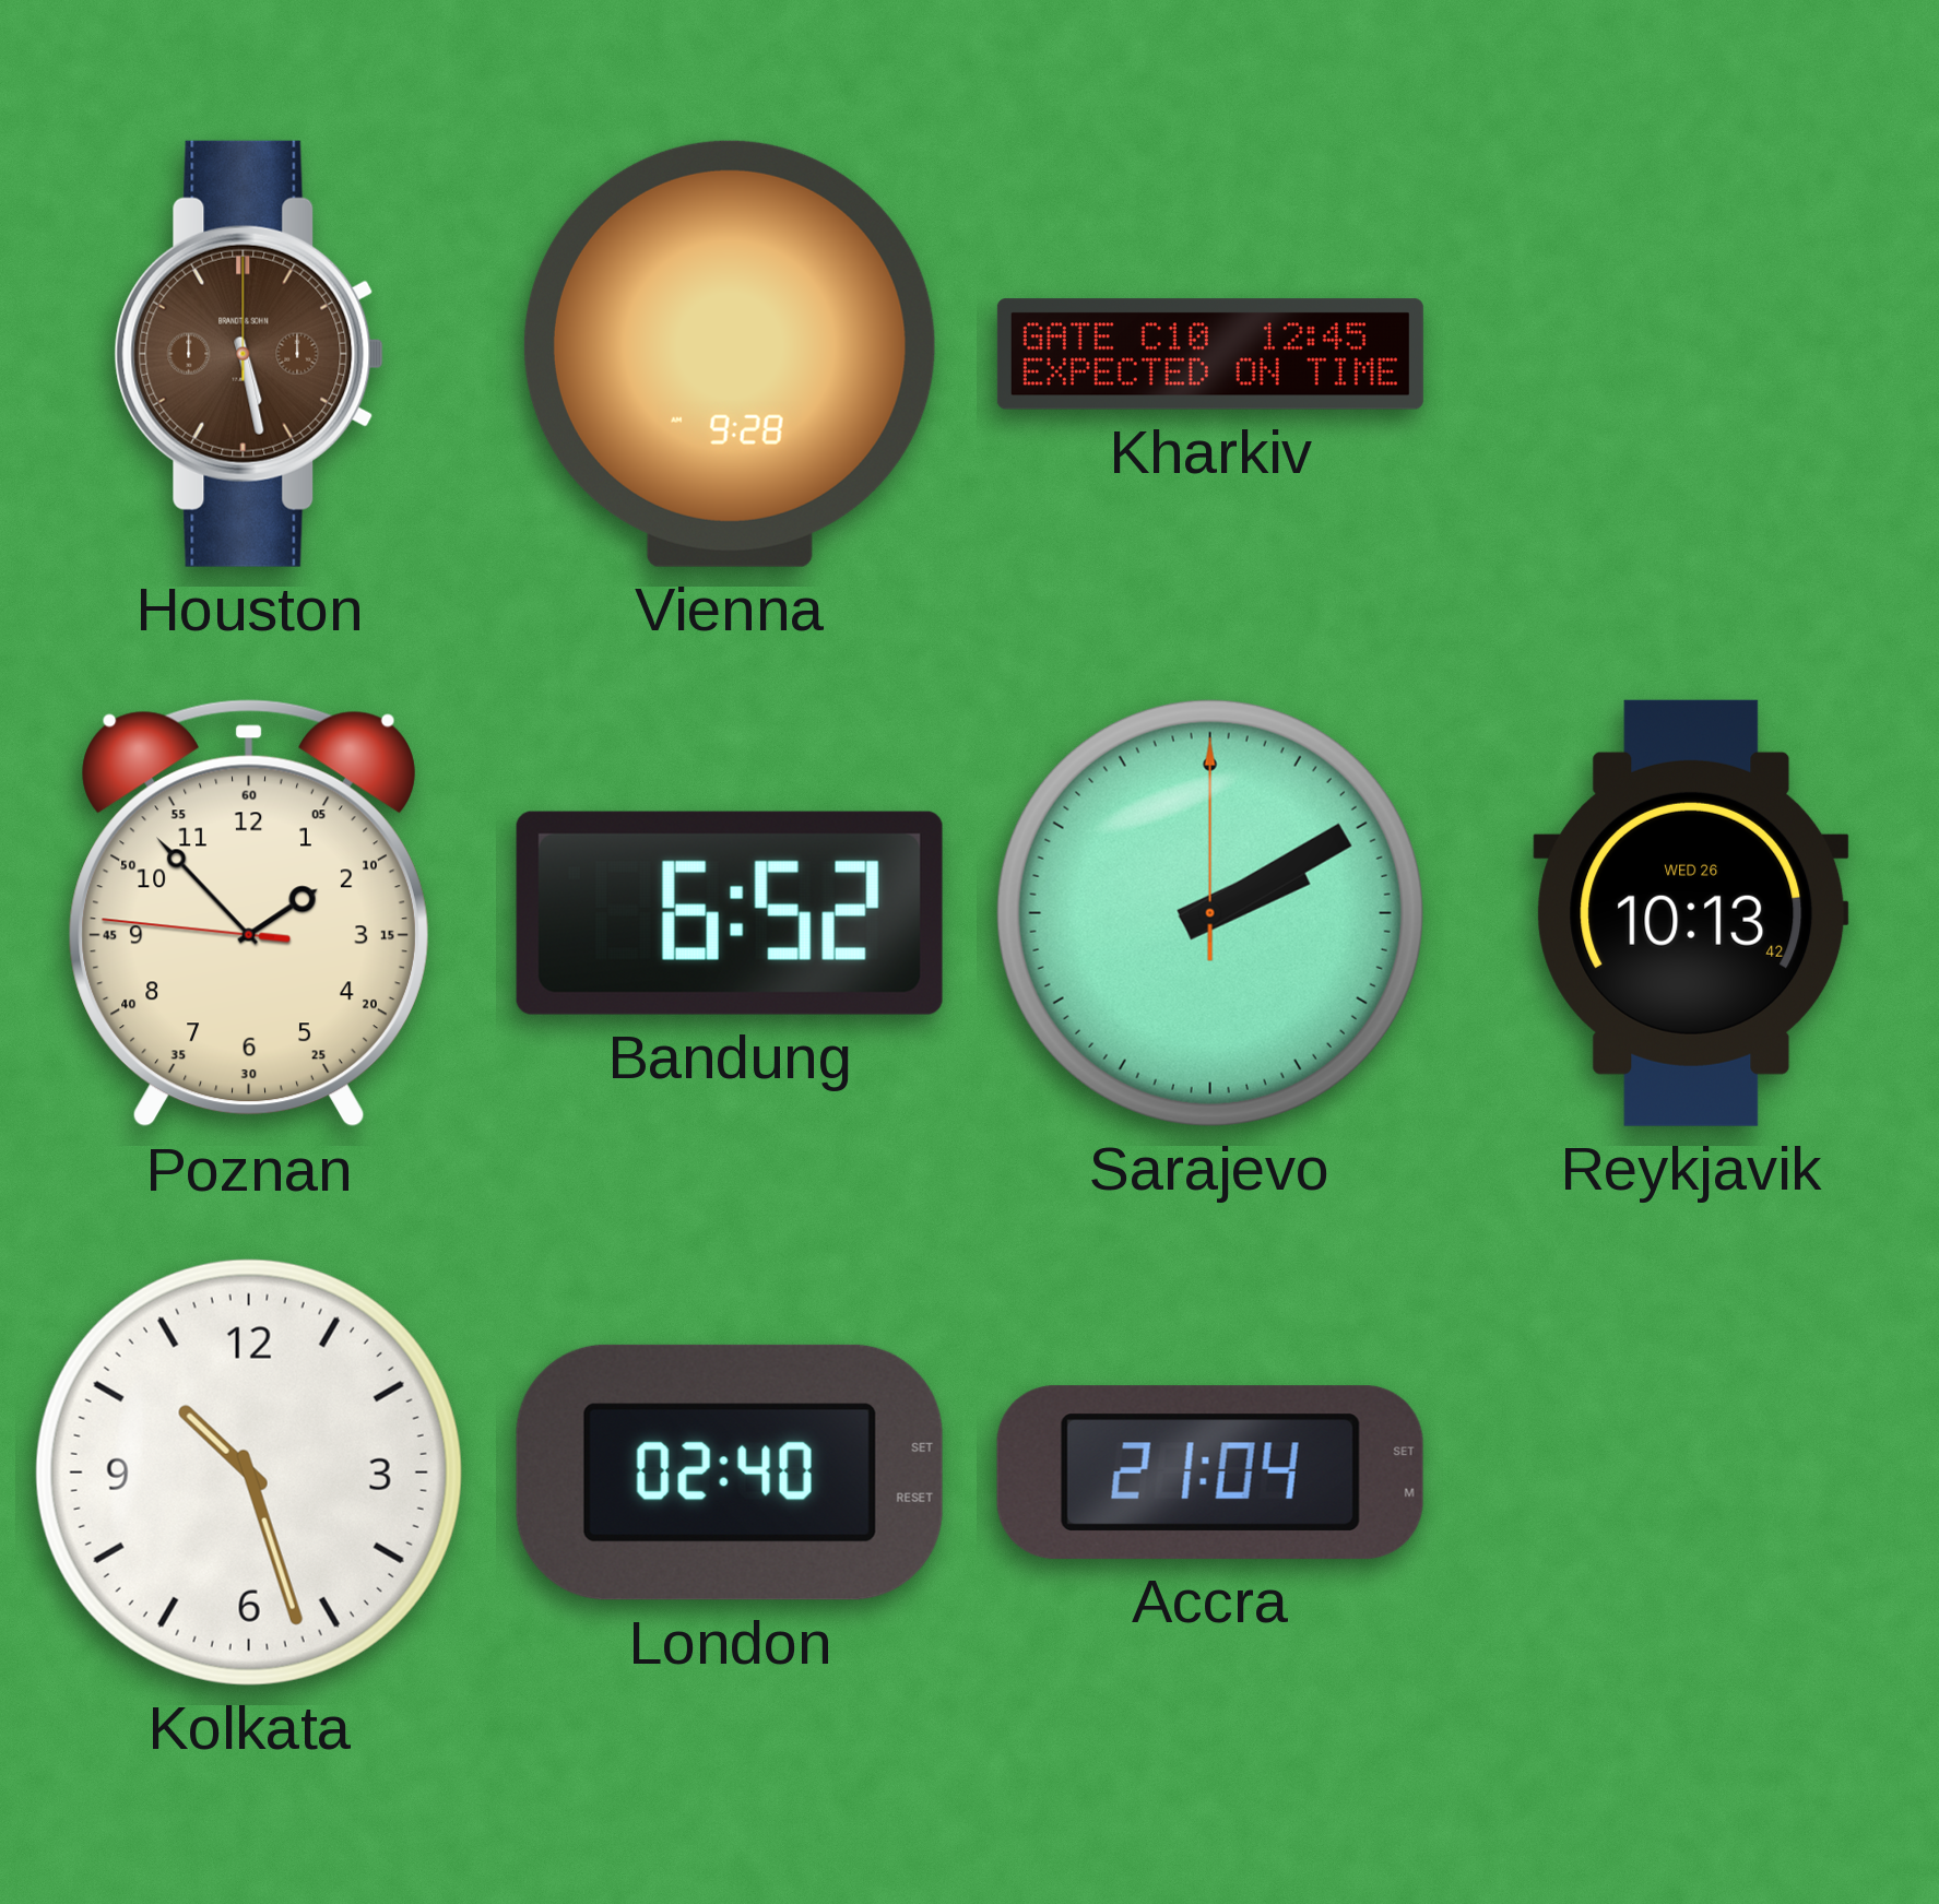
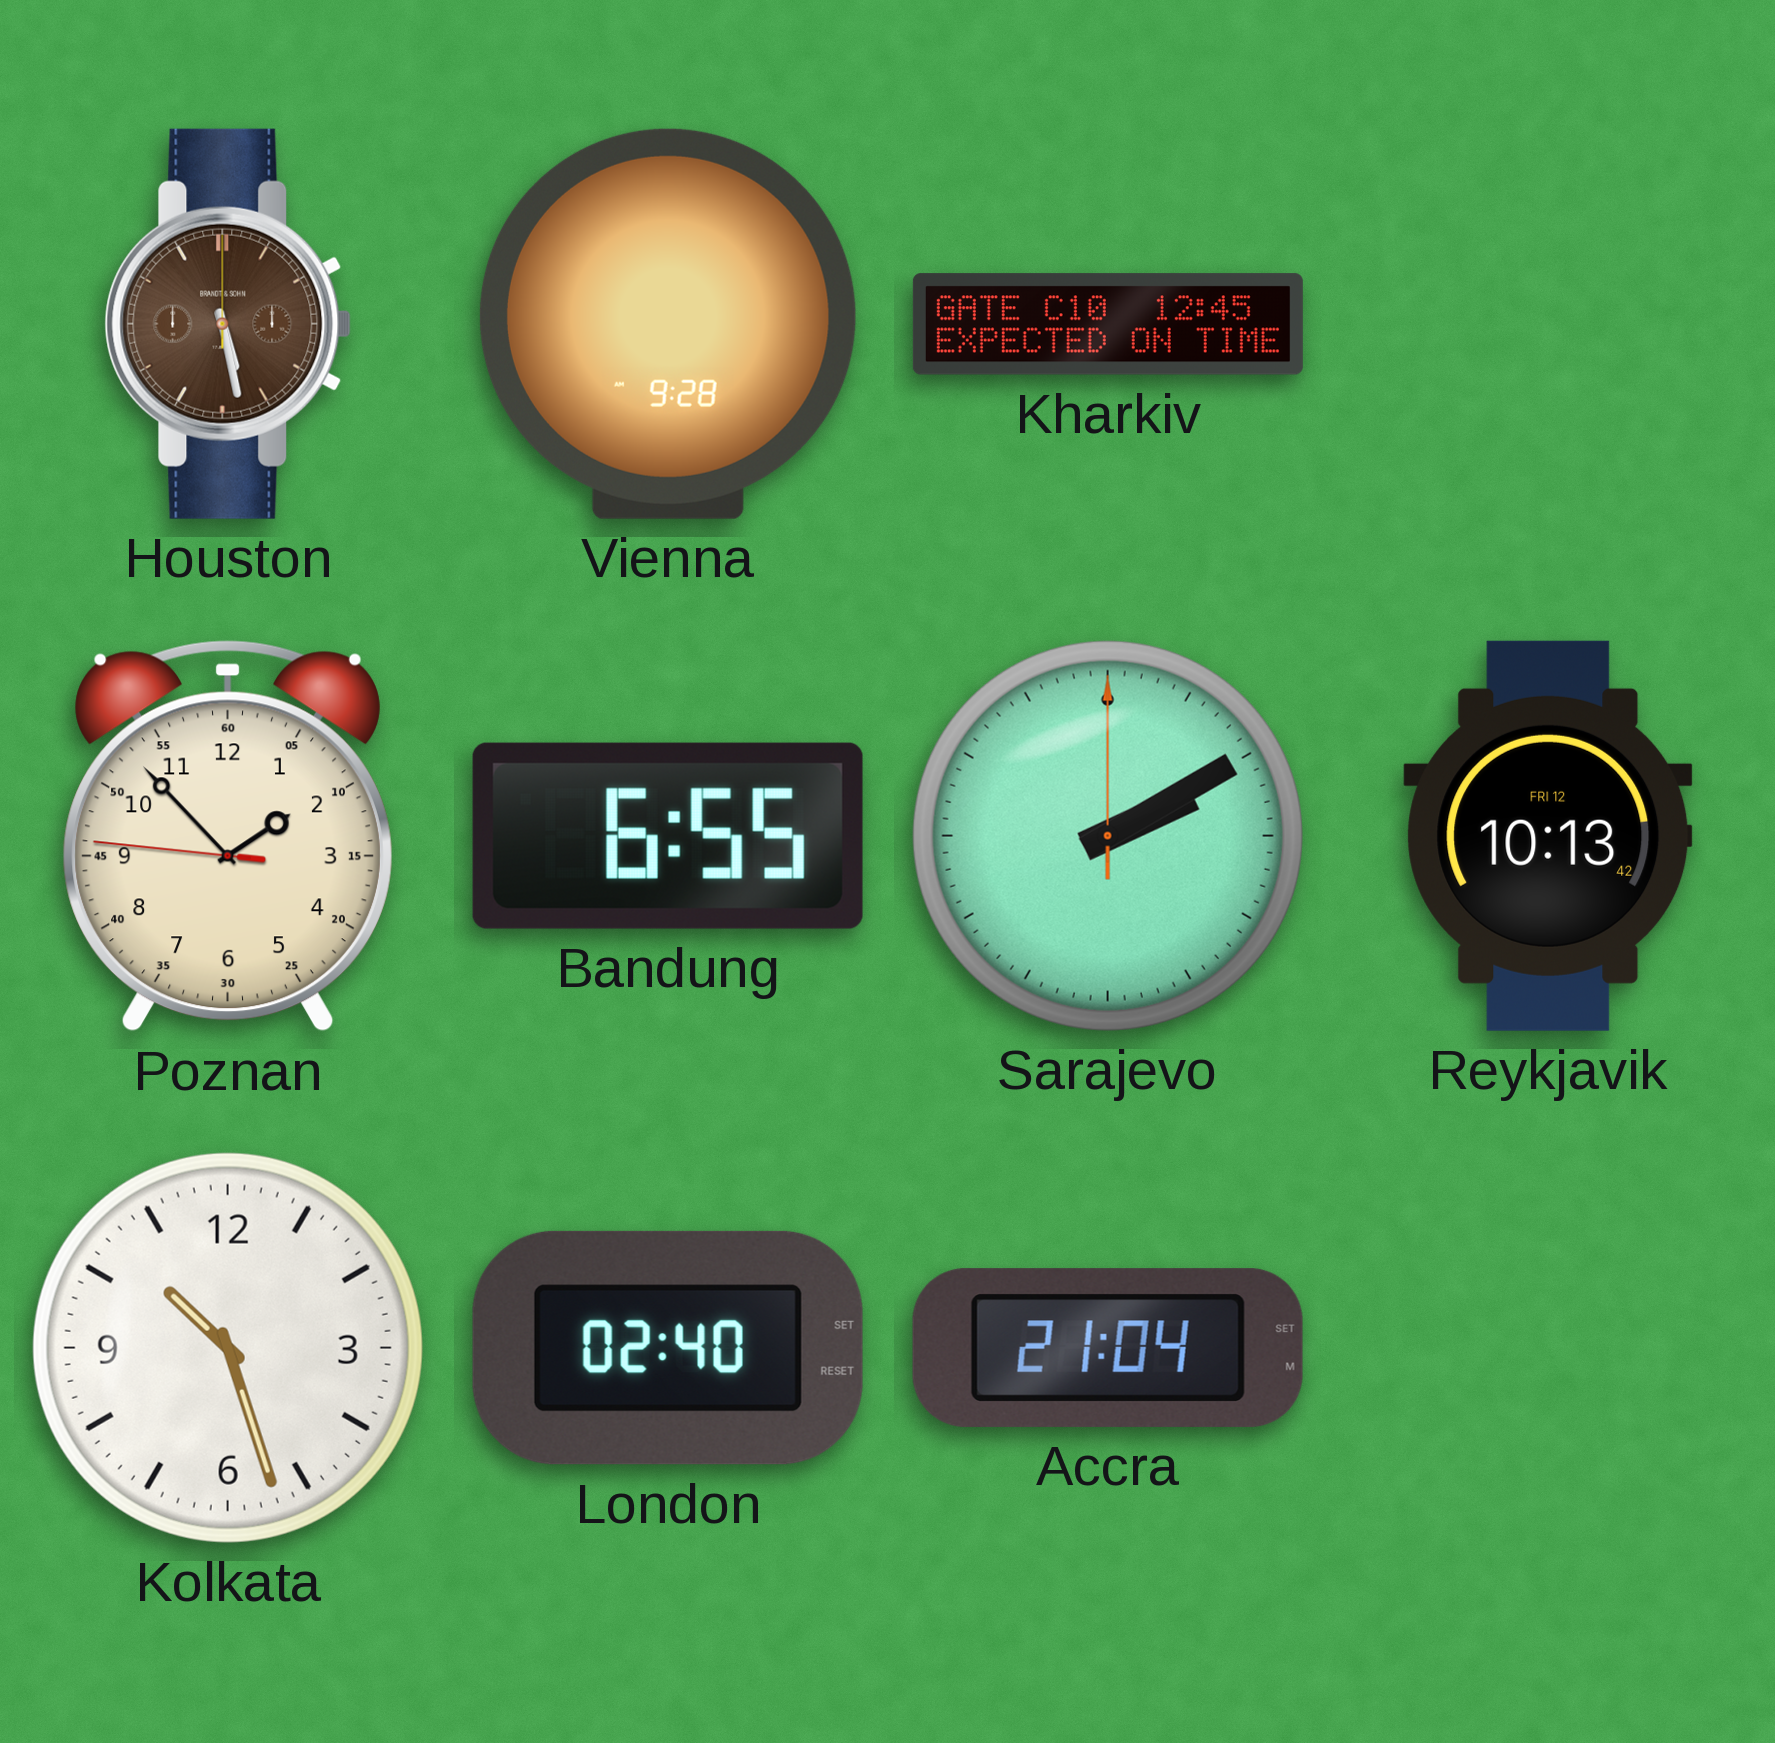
Bandung: 6:52 -> 6:55
Reykjavik date: WED 26 -> FRI 12
